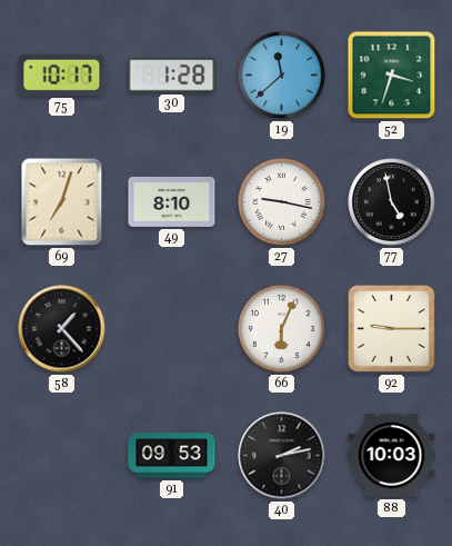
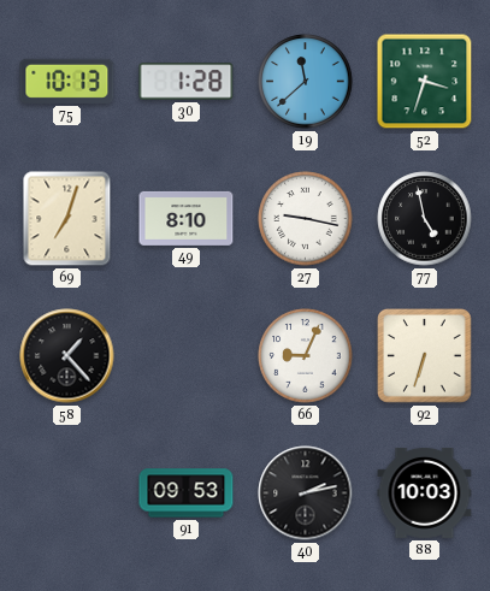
75: 10:17 -> 10:13
66: 6:04 -> 9:04
92: 9:15 -> 6:33
